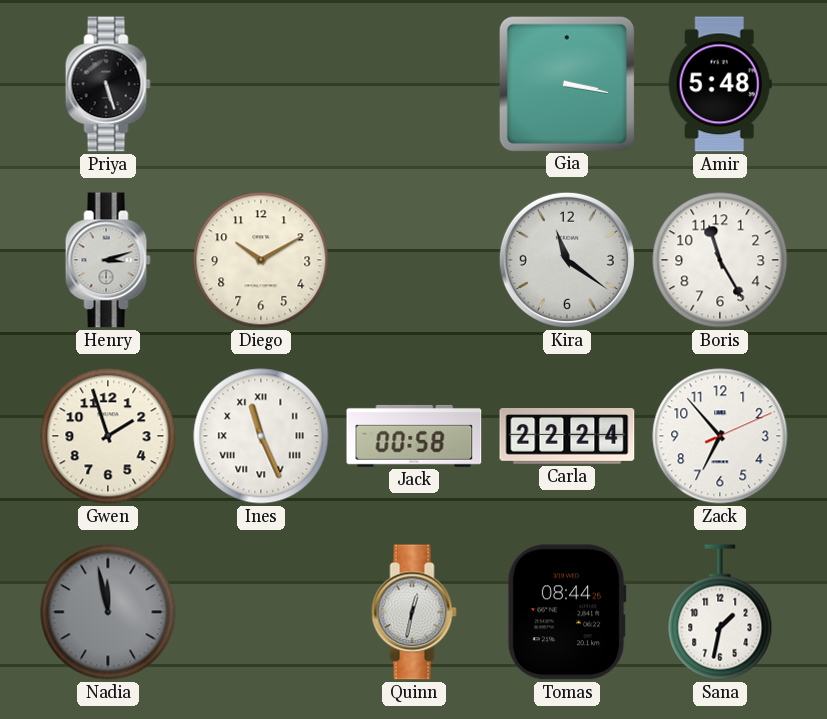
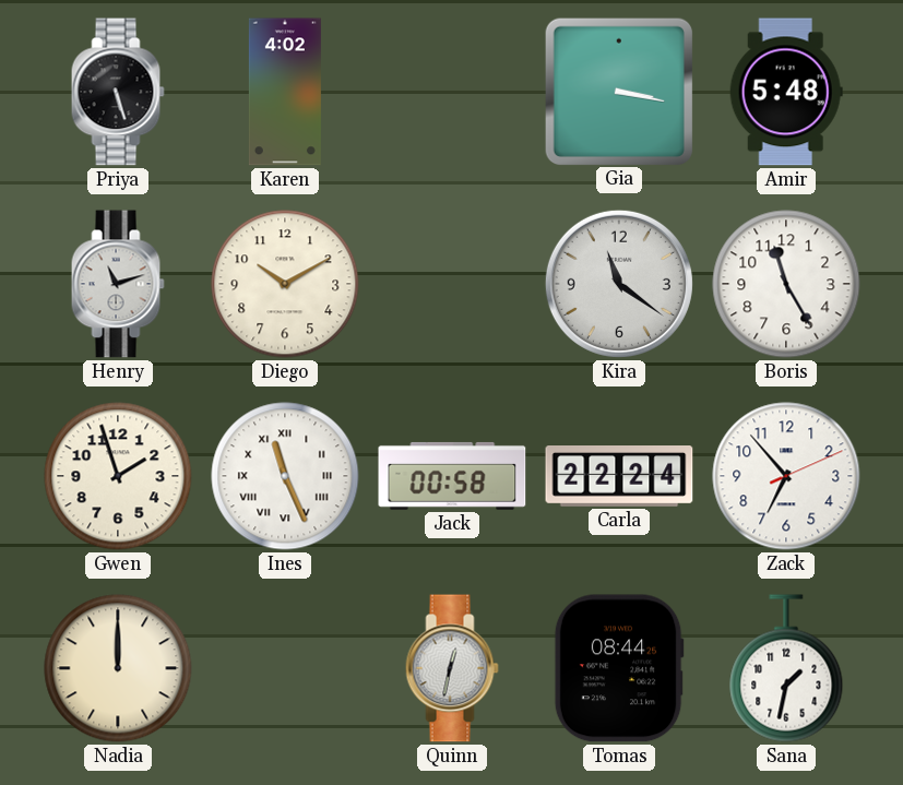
Karen: none -> 4:02
Henry: 3:12 -> 11:12
Nadia: 11:58 -> 12:00
Nadia dial: grey -> cream
